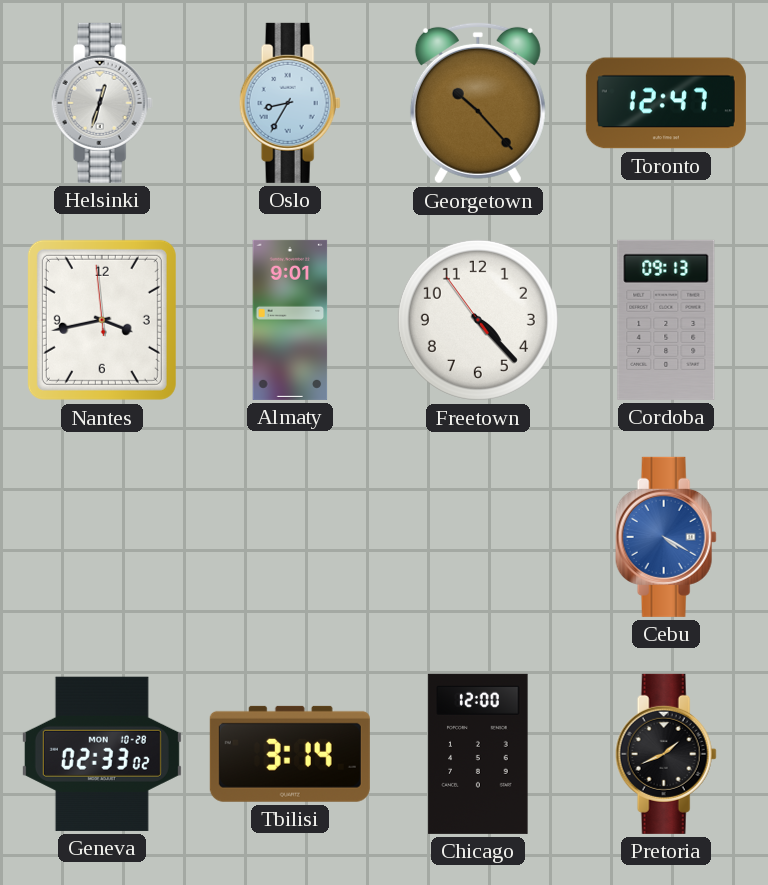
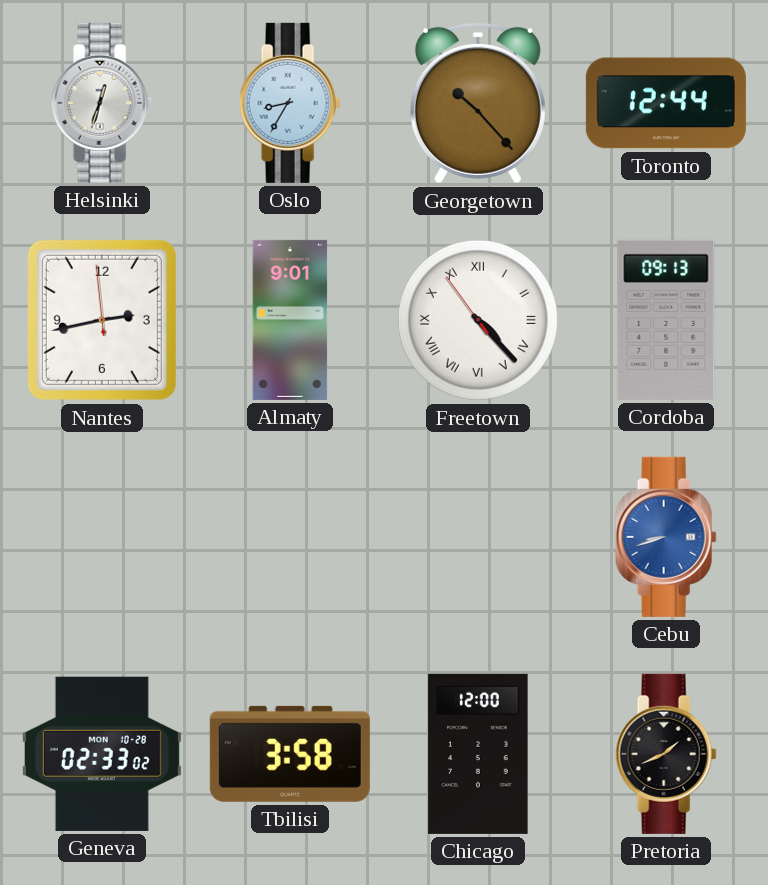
Toronto: 12:47 -> 12:44
Nantes: 3:42 -> 2:42
Freetown numerals: Arabic -> Roman
Cebu: 4:20 -> 8:42
Tbilisi: 3:14 -> 3:58
